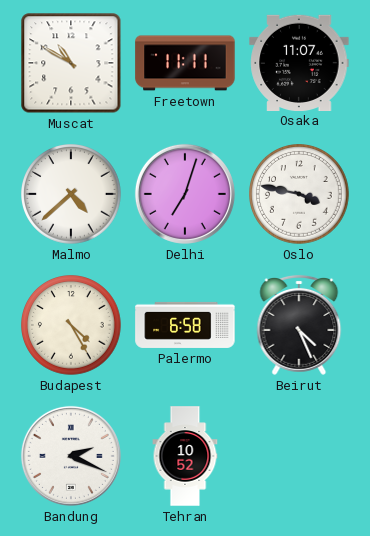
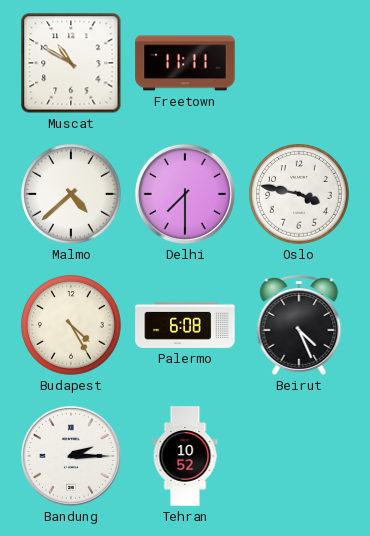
Osaka: 11:07 -> none
Delhi: 7:03 -> 7:30
Palermo: 6:58 -> 6:08
Bandung: 2:19 -> 2:15
